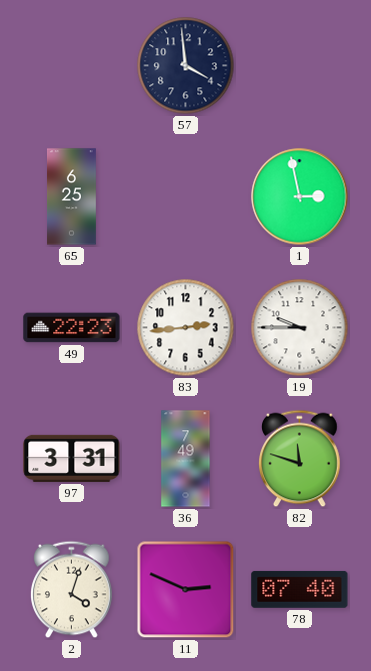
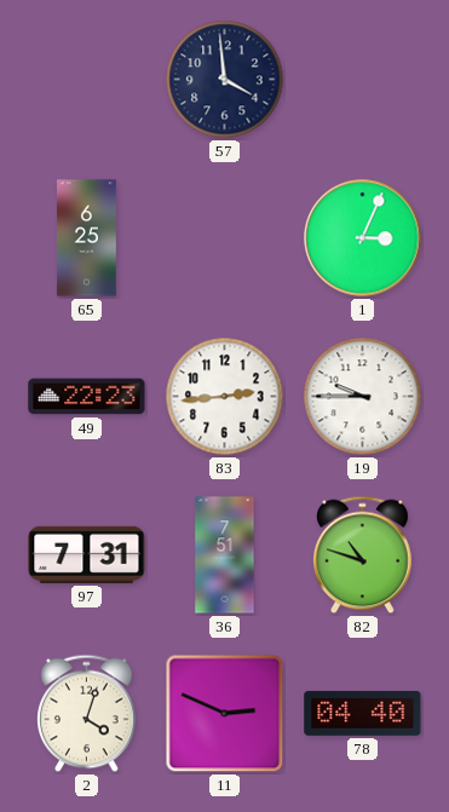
1: 2:58 -> 3:04
97: 3:31 -> 7:31
36: 7:49 -> 7:51
82: 11:48 -> 10:48
78: 07:40 -> 04:40
